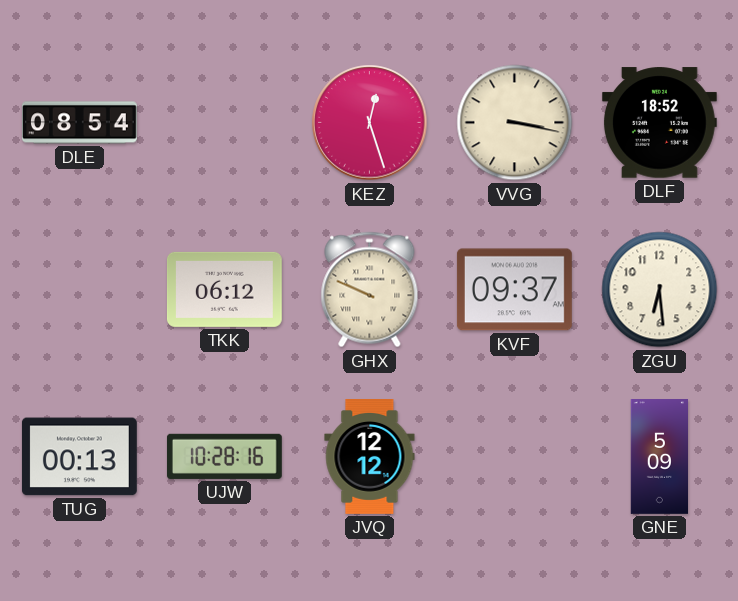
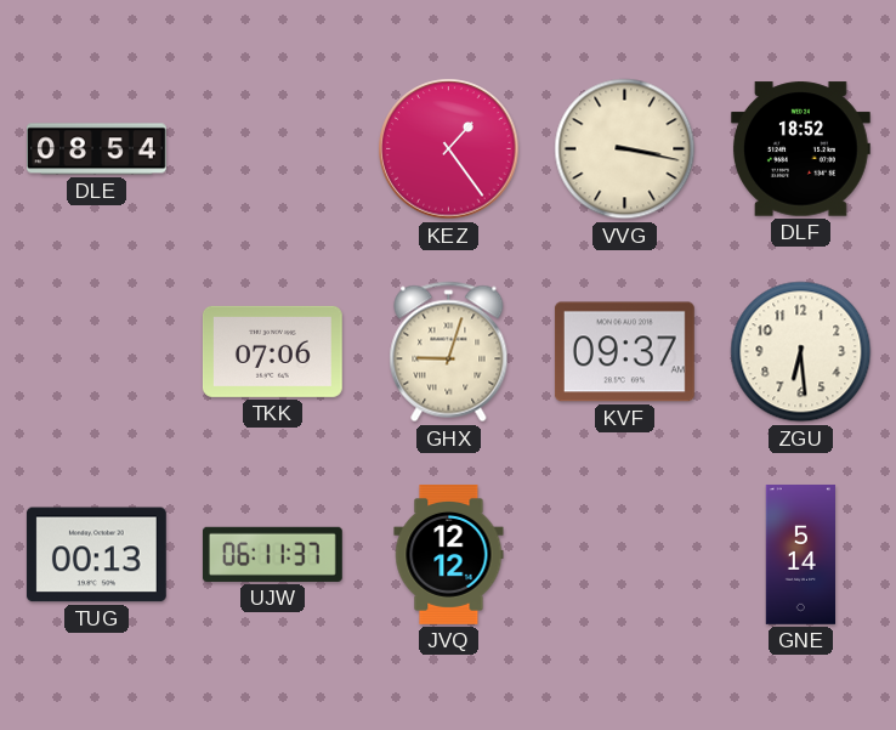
KEZ: 12:27 -> 1:24
TKK: 06:12 -> 07:06
GHX: 9:49 -> 9:03
UJW: 10:28 -> 06:11
GNE: 5:09 -> 5:14
